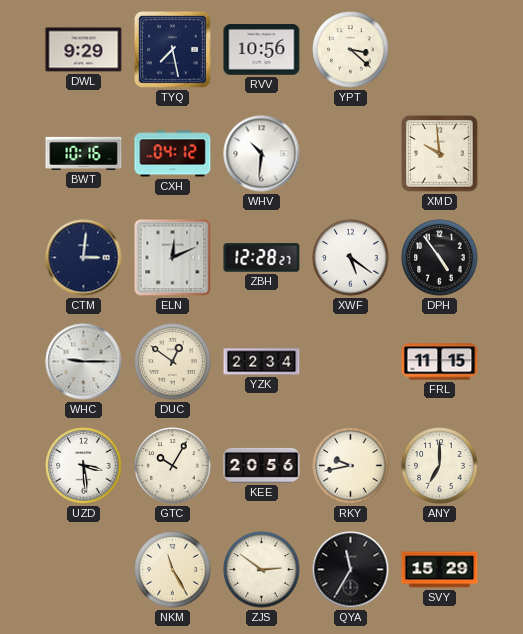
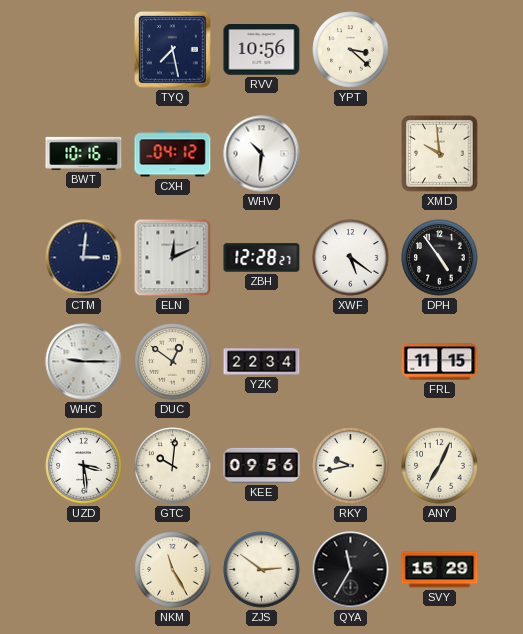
DWL: 9:29 -> none
GTC: 10:05 -> 10:01
KEE: 20:56 -> 09:56
ANY: 7:00 -> 7:04
